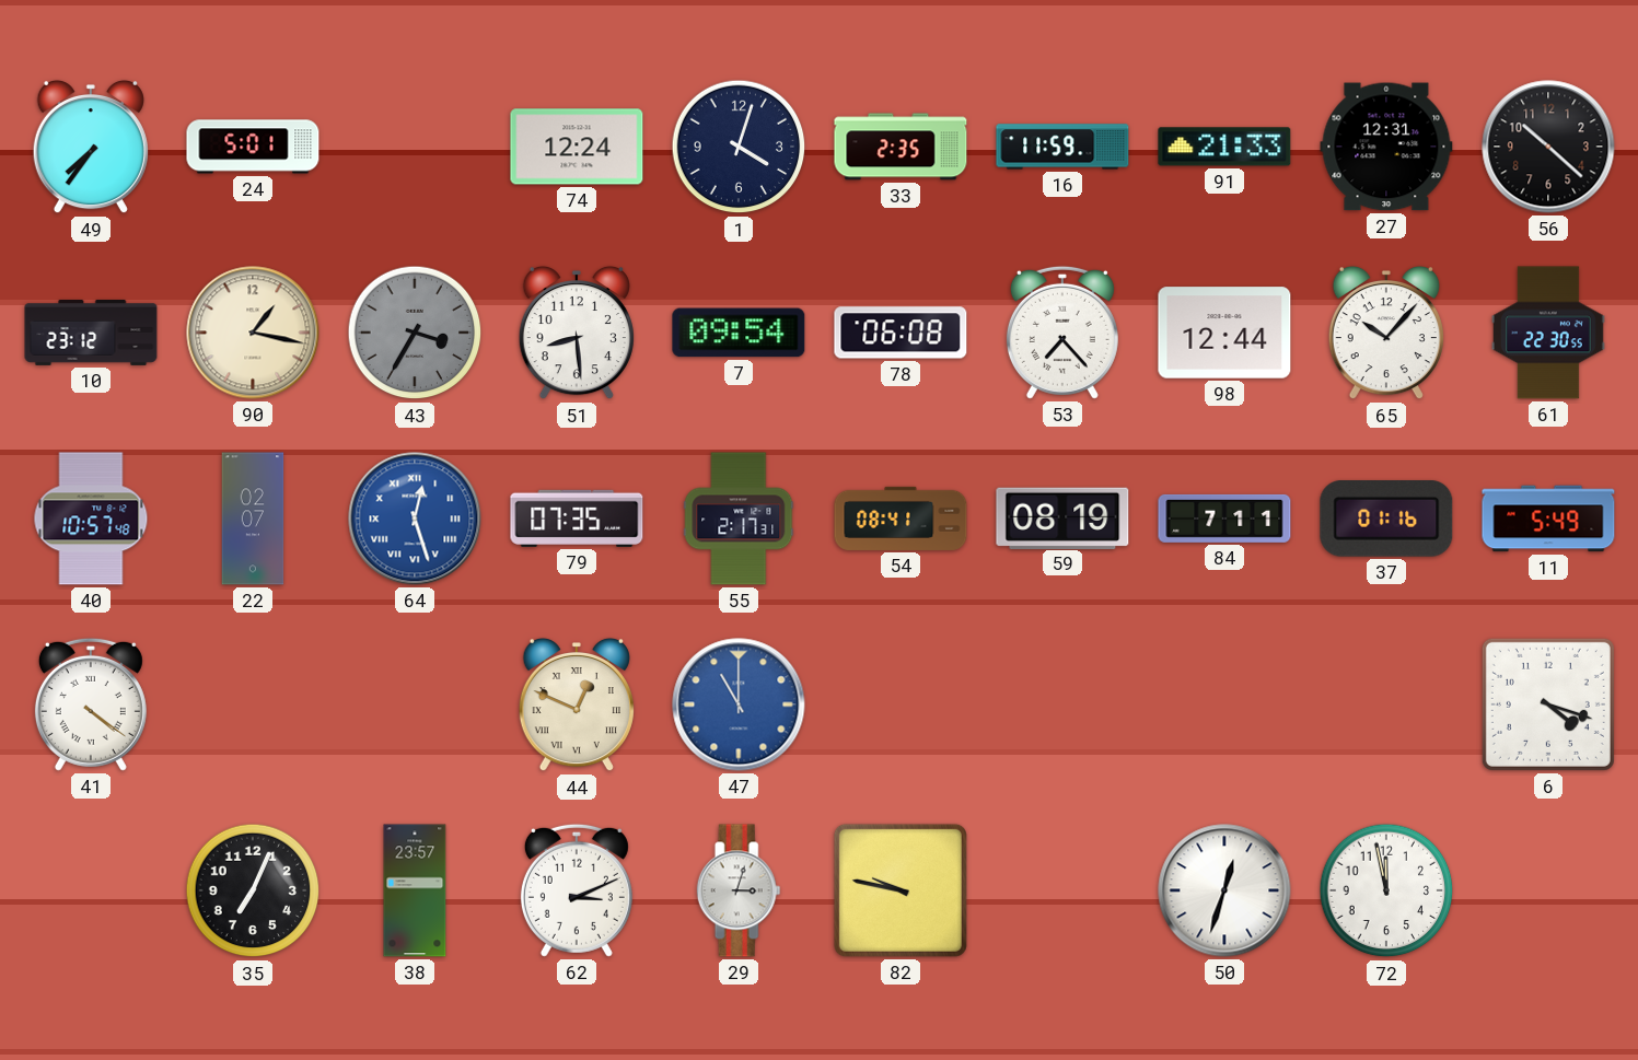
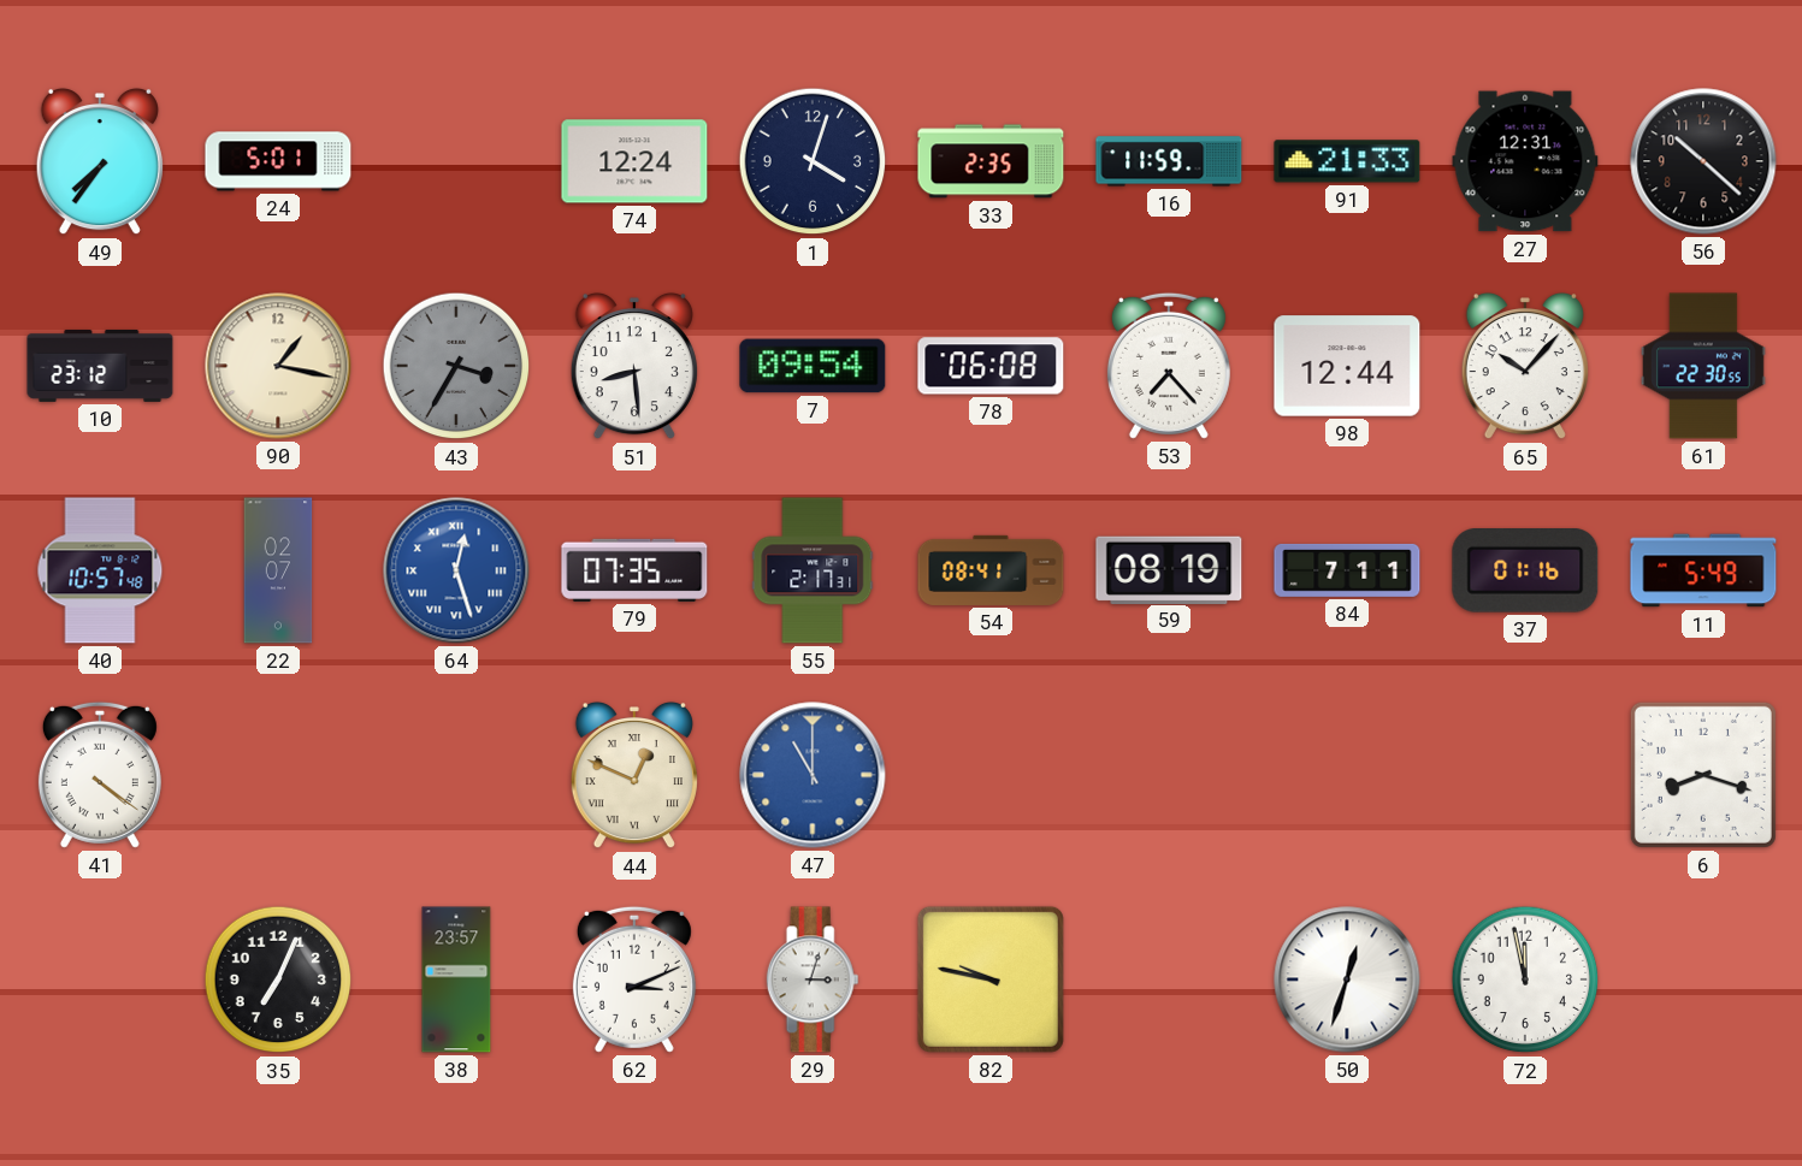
6: 4:18 -> 8:18
